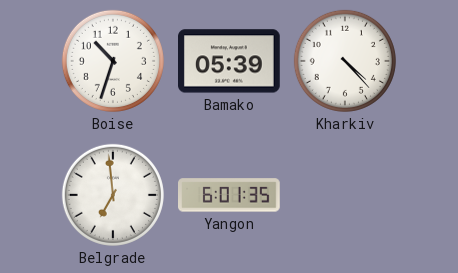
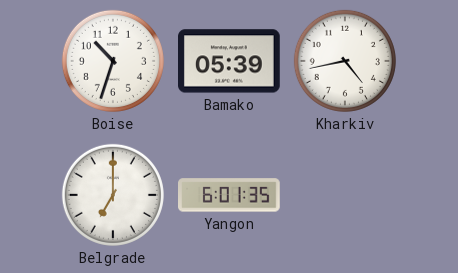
Kharkiv: 4:23 -> 4:43
Belgrade: 6:59 -> 7:00
